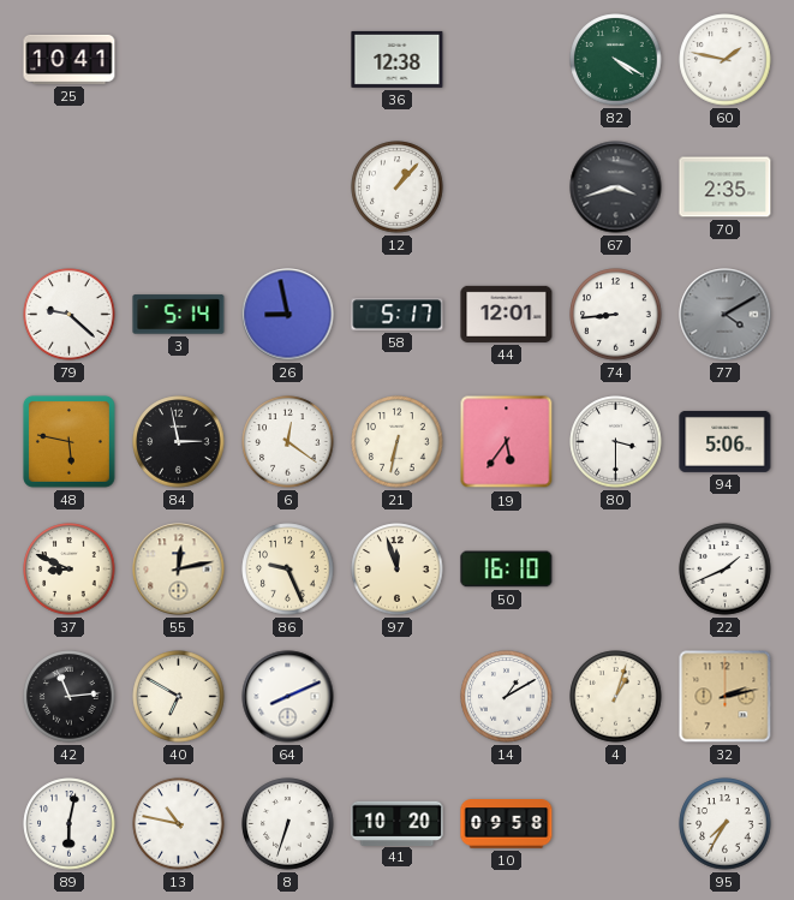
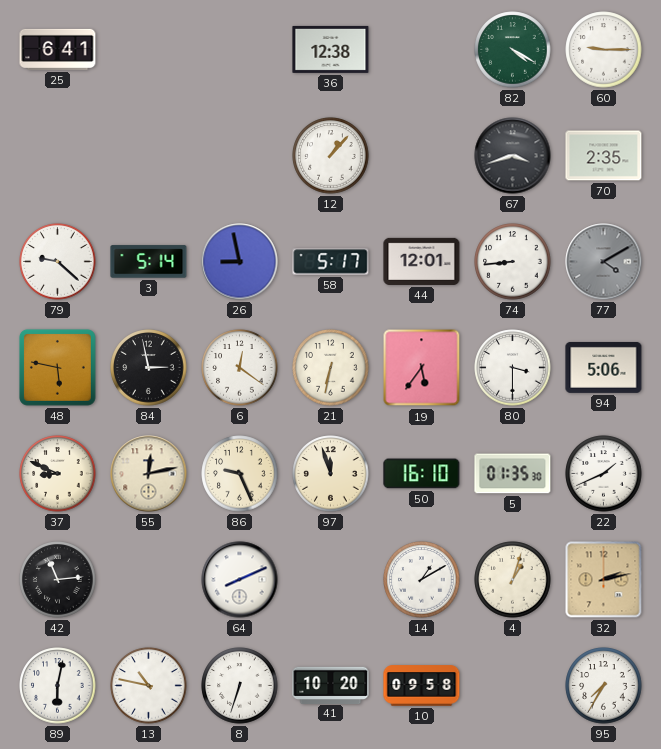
25: 10:41 -> 6:41
60: 1:47 -> 9:15
5: none -> 01:35
40: 6:50 -> none
